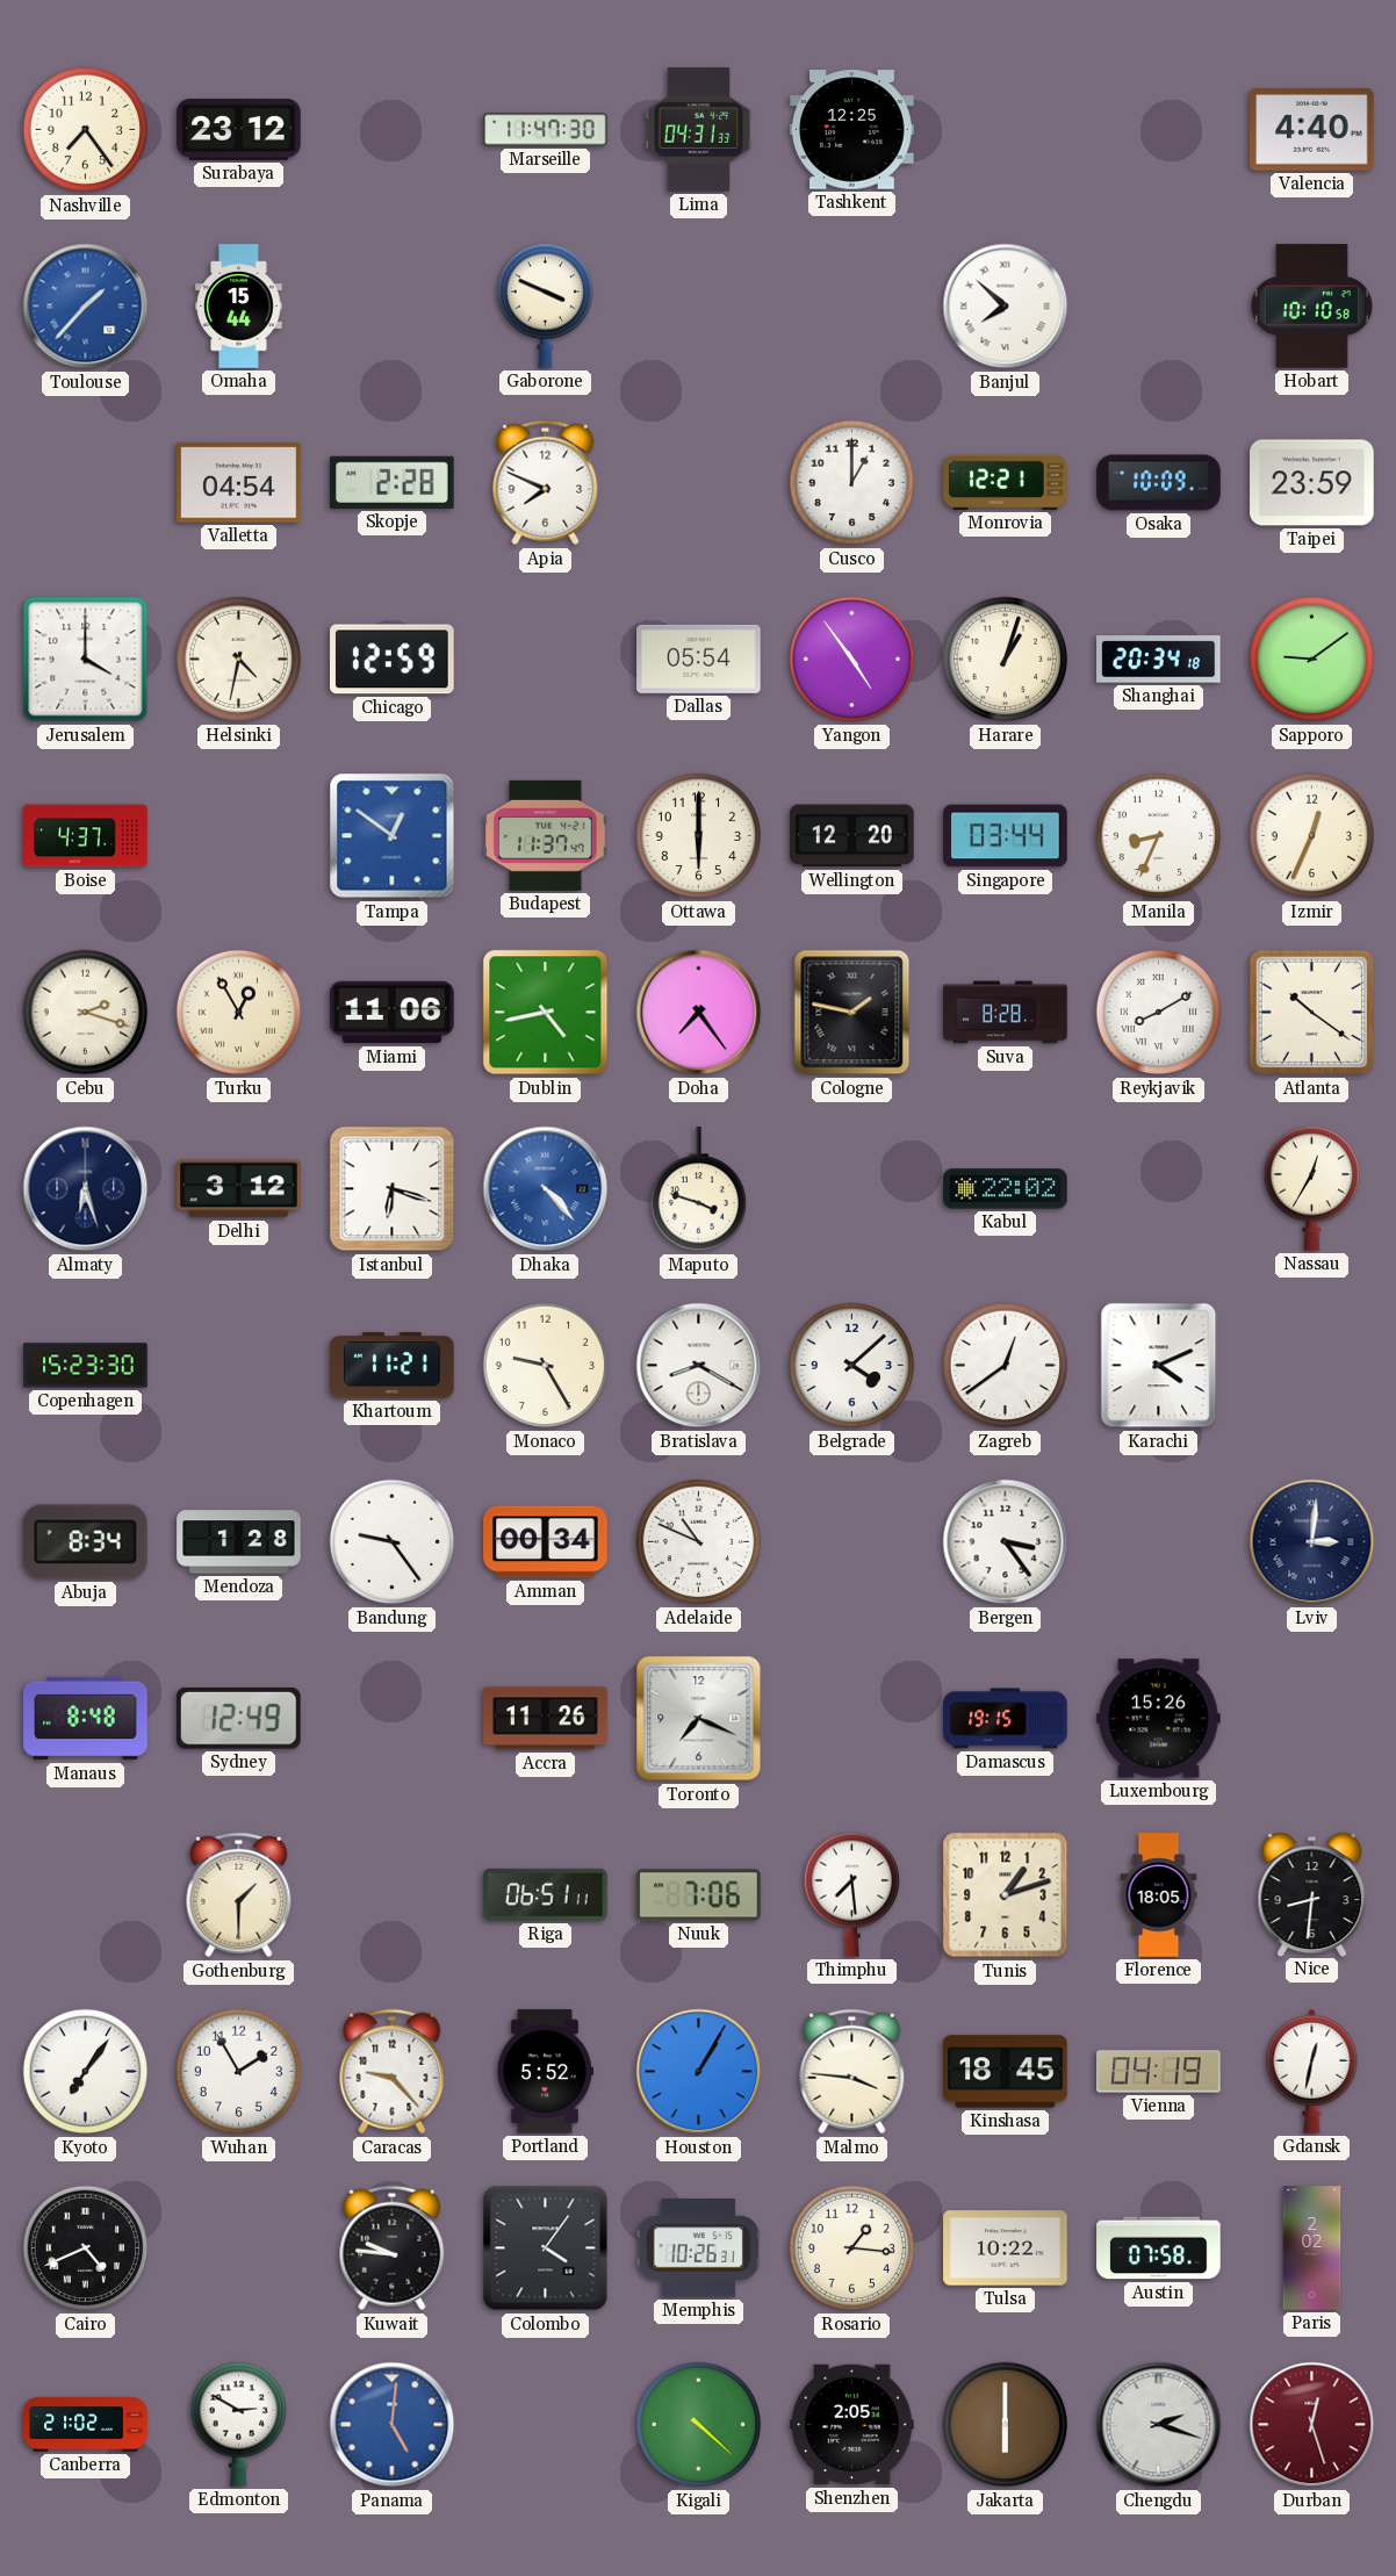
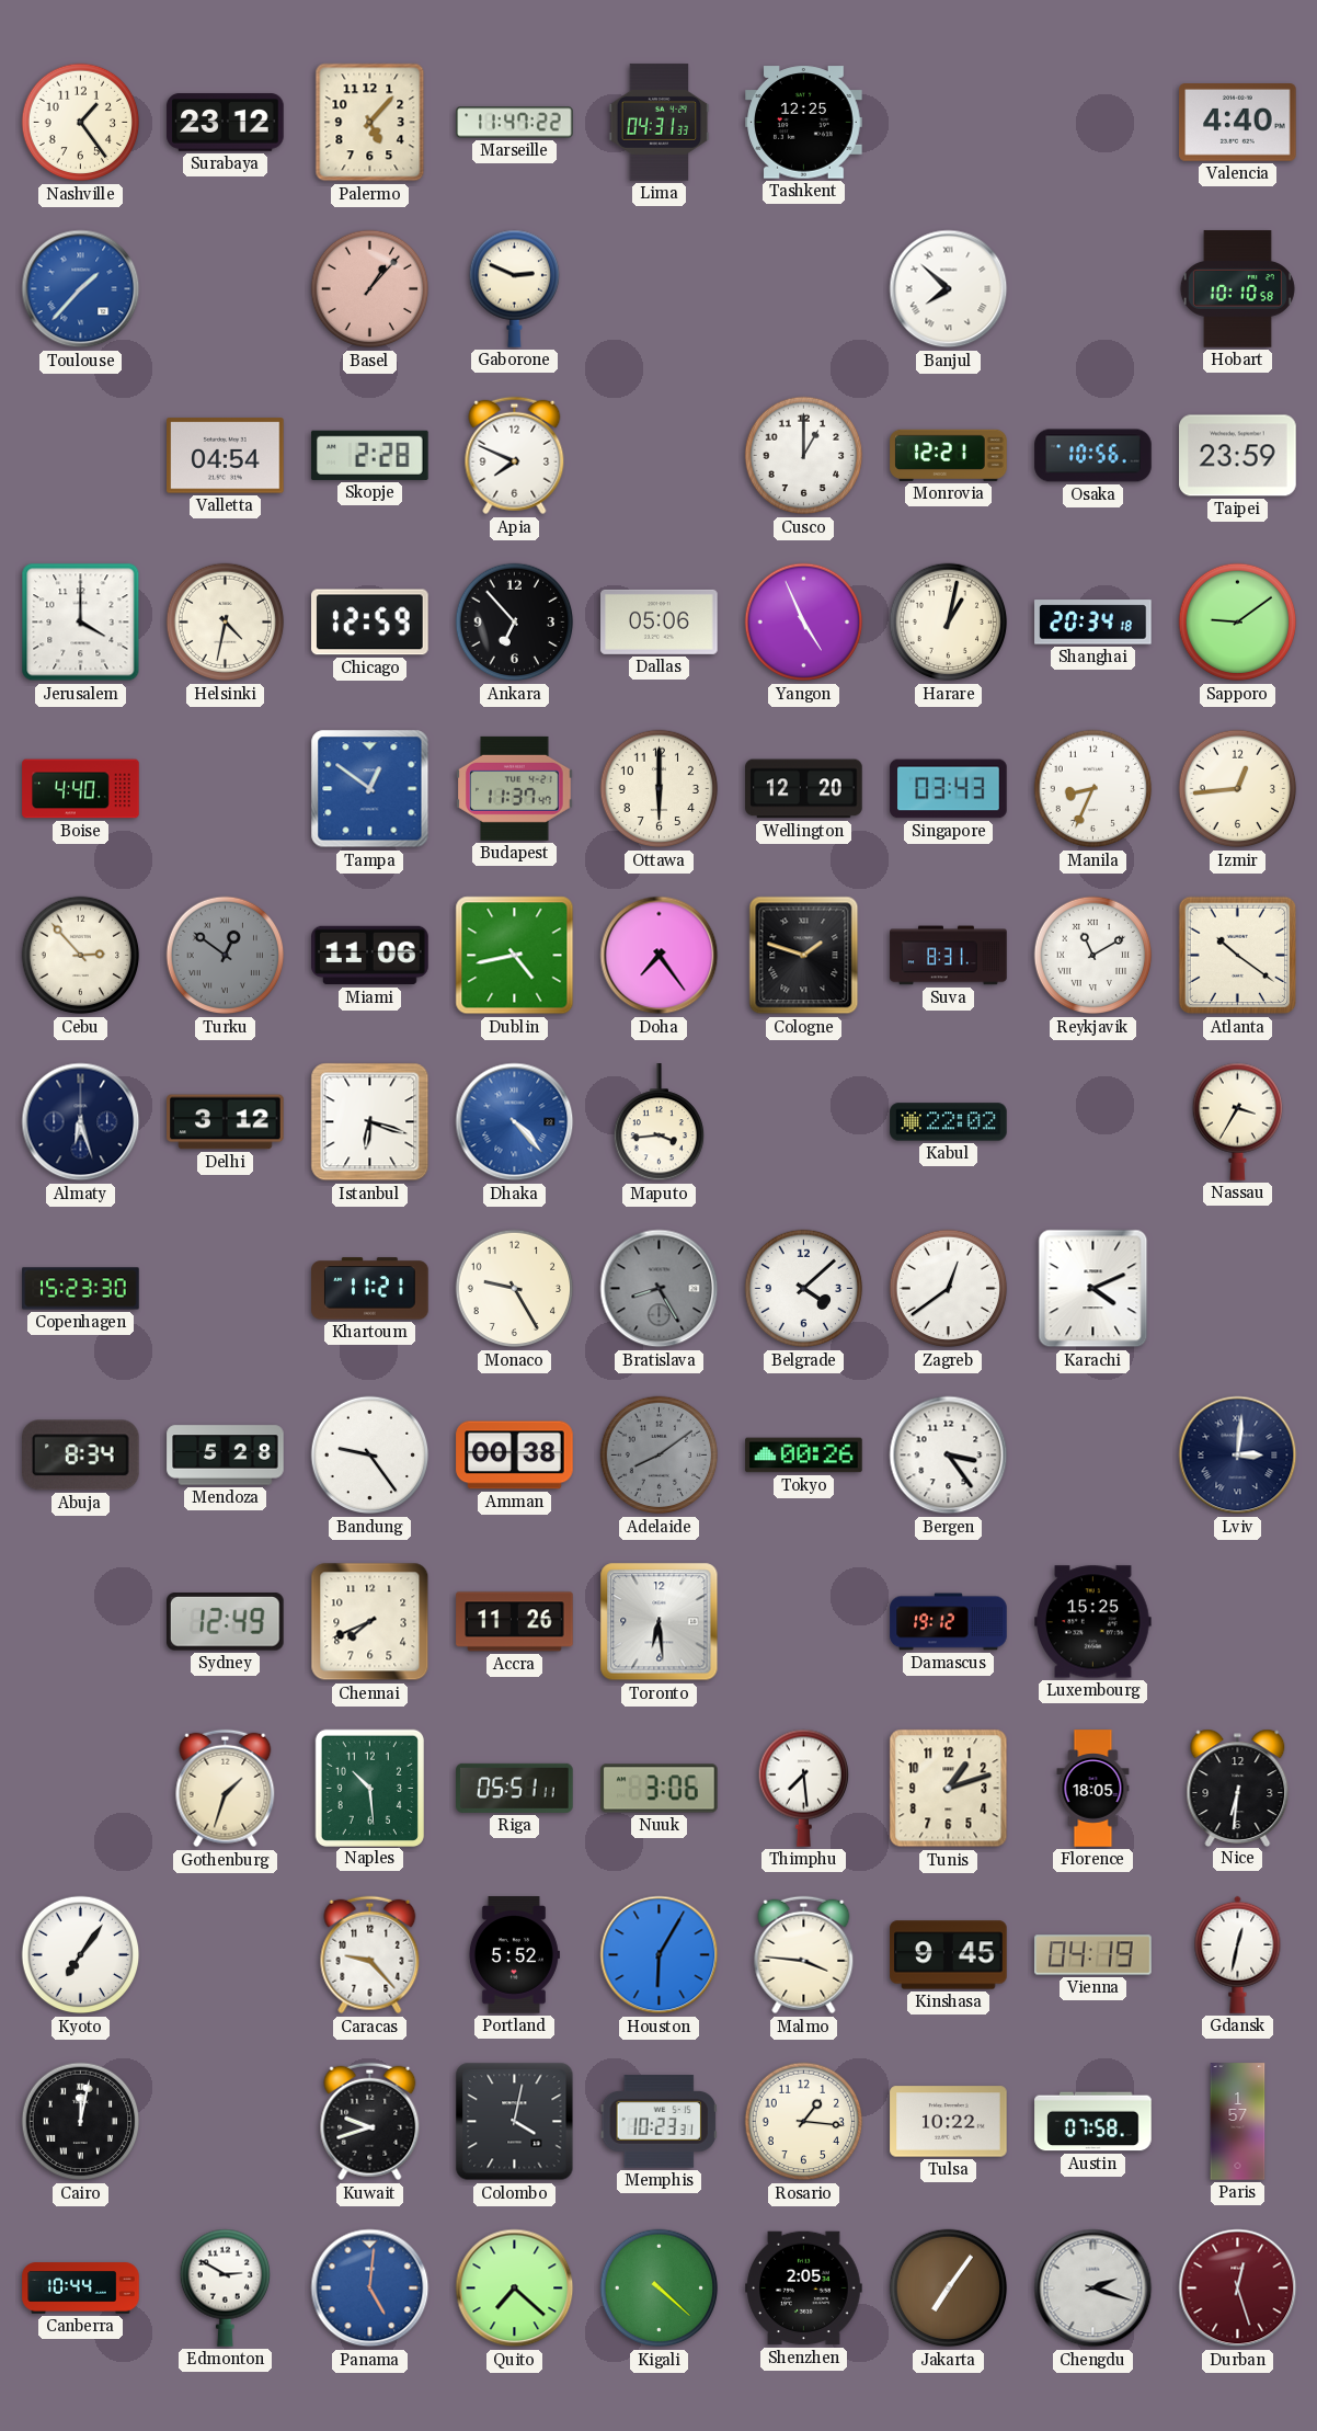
Nashville: 7:24 -> 1:24
Palermo: none -> 5:07
Marseille: 11:47:30 -> 11:47:22
Omaha: 15:44 -> none
Basel: none -> 1:07
Gaborone: 3:49 -> 2:49
Osaka: 10:09 -> 10:56
Ankara: none -> 6:53
Dallas: 05:54 -> 05:06
Yangon: 4:54 -> 4:56
Harare: 1:03 -> 1:02
Boise: 4:37 -> 4:40
Singapore: 03:44 -> 03:43
Izmir: 12:34 -> 12:44
Cebu: 2:18 -> 2:53
Turku: 12:55 -> 12:51
Turku dial: cream -> grey
Cologne: 1:47 -> 1:48
Suva: 8:28 -> 8:31
Reykjavik: 8:10 -> 11:10
Maputo: 3:48 -> 3:44
Nassau: 12:35 -> 3:35
Bratislava: 8:20 -> 8:25
Bratislava dial: white -> grey
Mendoza: 1:28 -> 5:28
Amman: 00:34 -> 00:38
Adelaide: 10:49 -> 8:09
Adelaide dial: white -> grey
Tokyo: none -> 00:26
Manaus: 8:48 -> none
Chennai: none -> 7:41
Toronto: 7:19 -> 6:29
Damascus: 19:15 -> 19:12
Luxembourg: 15:26 -> 15:25
Gothenburg: 1:30 -> 1:33
Naples: none -> 10:29
Riga: 06:51 -> 05:51
Nuuk: 7:06 -> 3:06
Nice: 8:31 -> 6:31
Wuhan: 1:55 -> none
Houston: 1:05 -> 6:05
Kinshasa: 18:45 -> 9:45
Cairo: 4:41 -> 12:02
Kuwait: 9:46 -> 9:42
Colombo: 4:06 -> 4:02
Memphis: 10:26 -> 10:23
Paris: 2:02 -> 1:57
Canberra: 21:02 -> 10:44
Quito: none -> 7:22
Jakarta: 6:00 -> 7:06
